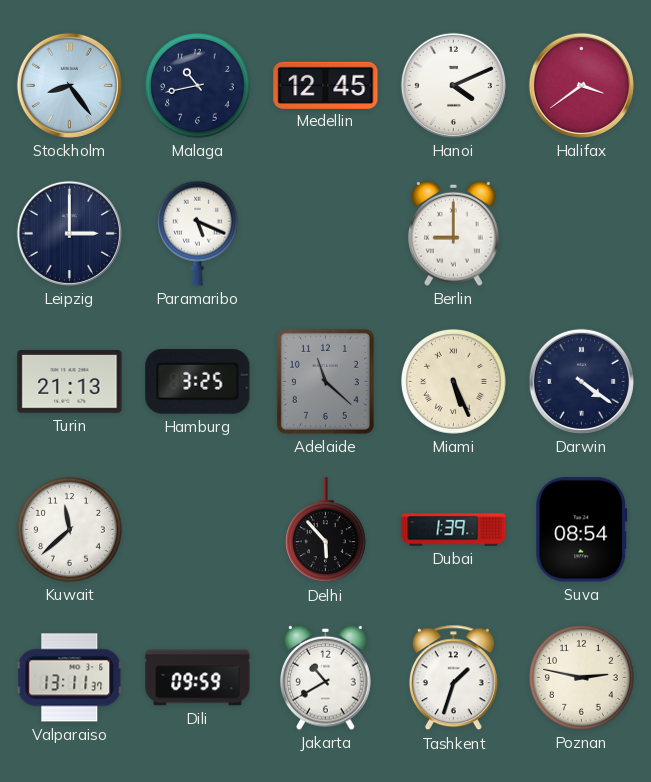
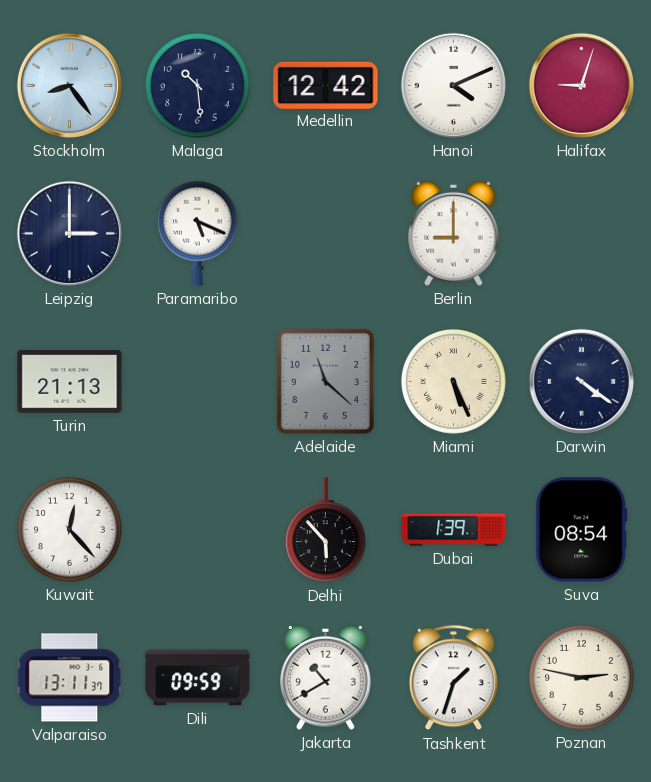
Malaga: 10:43 -> 10:29
Medellin: 12:45 -> 12:42
Halifax: 3:39 -> 9:03
Hamburg: 3:25 -> none
Kuwait: 11:38 -> 12:23
